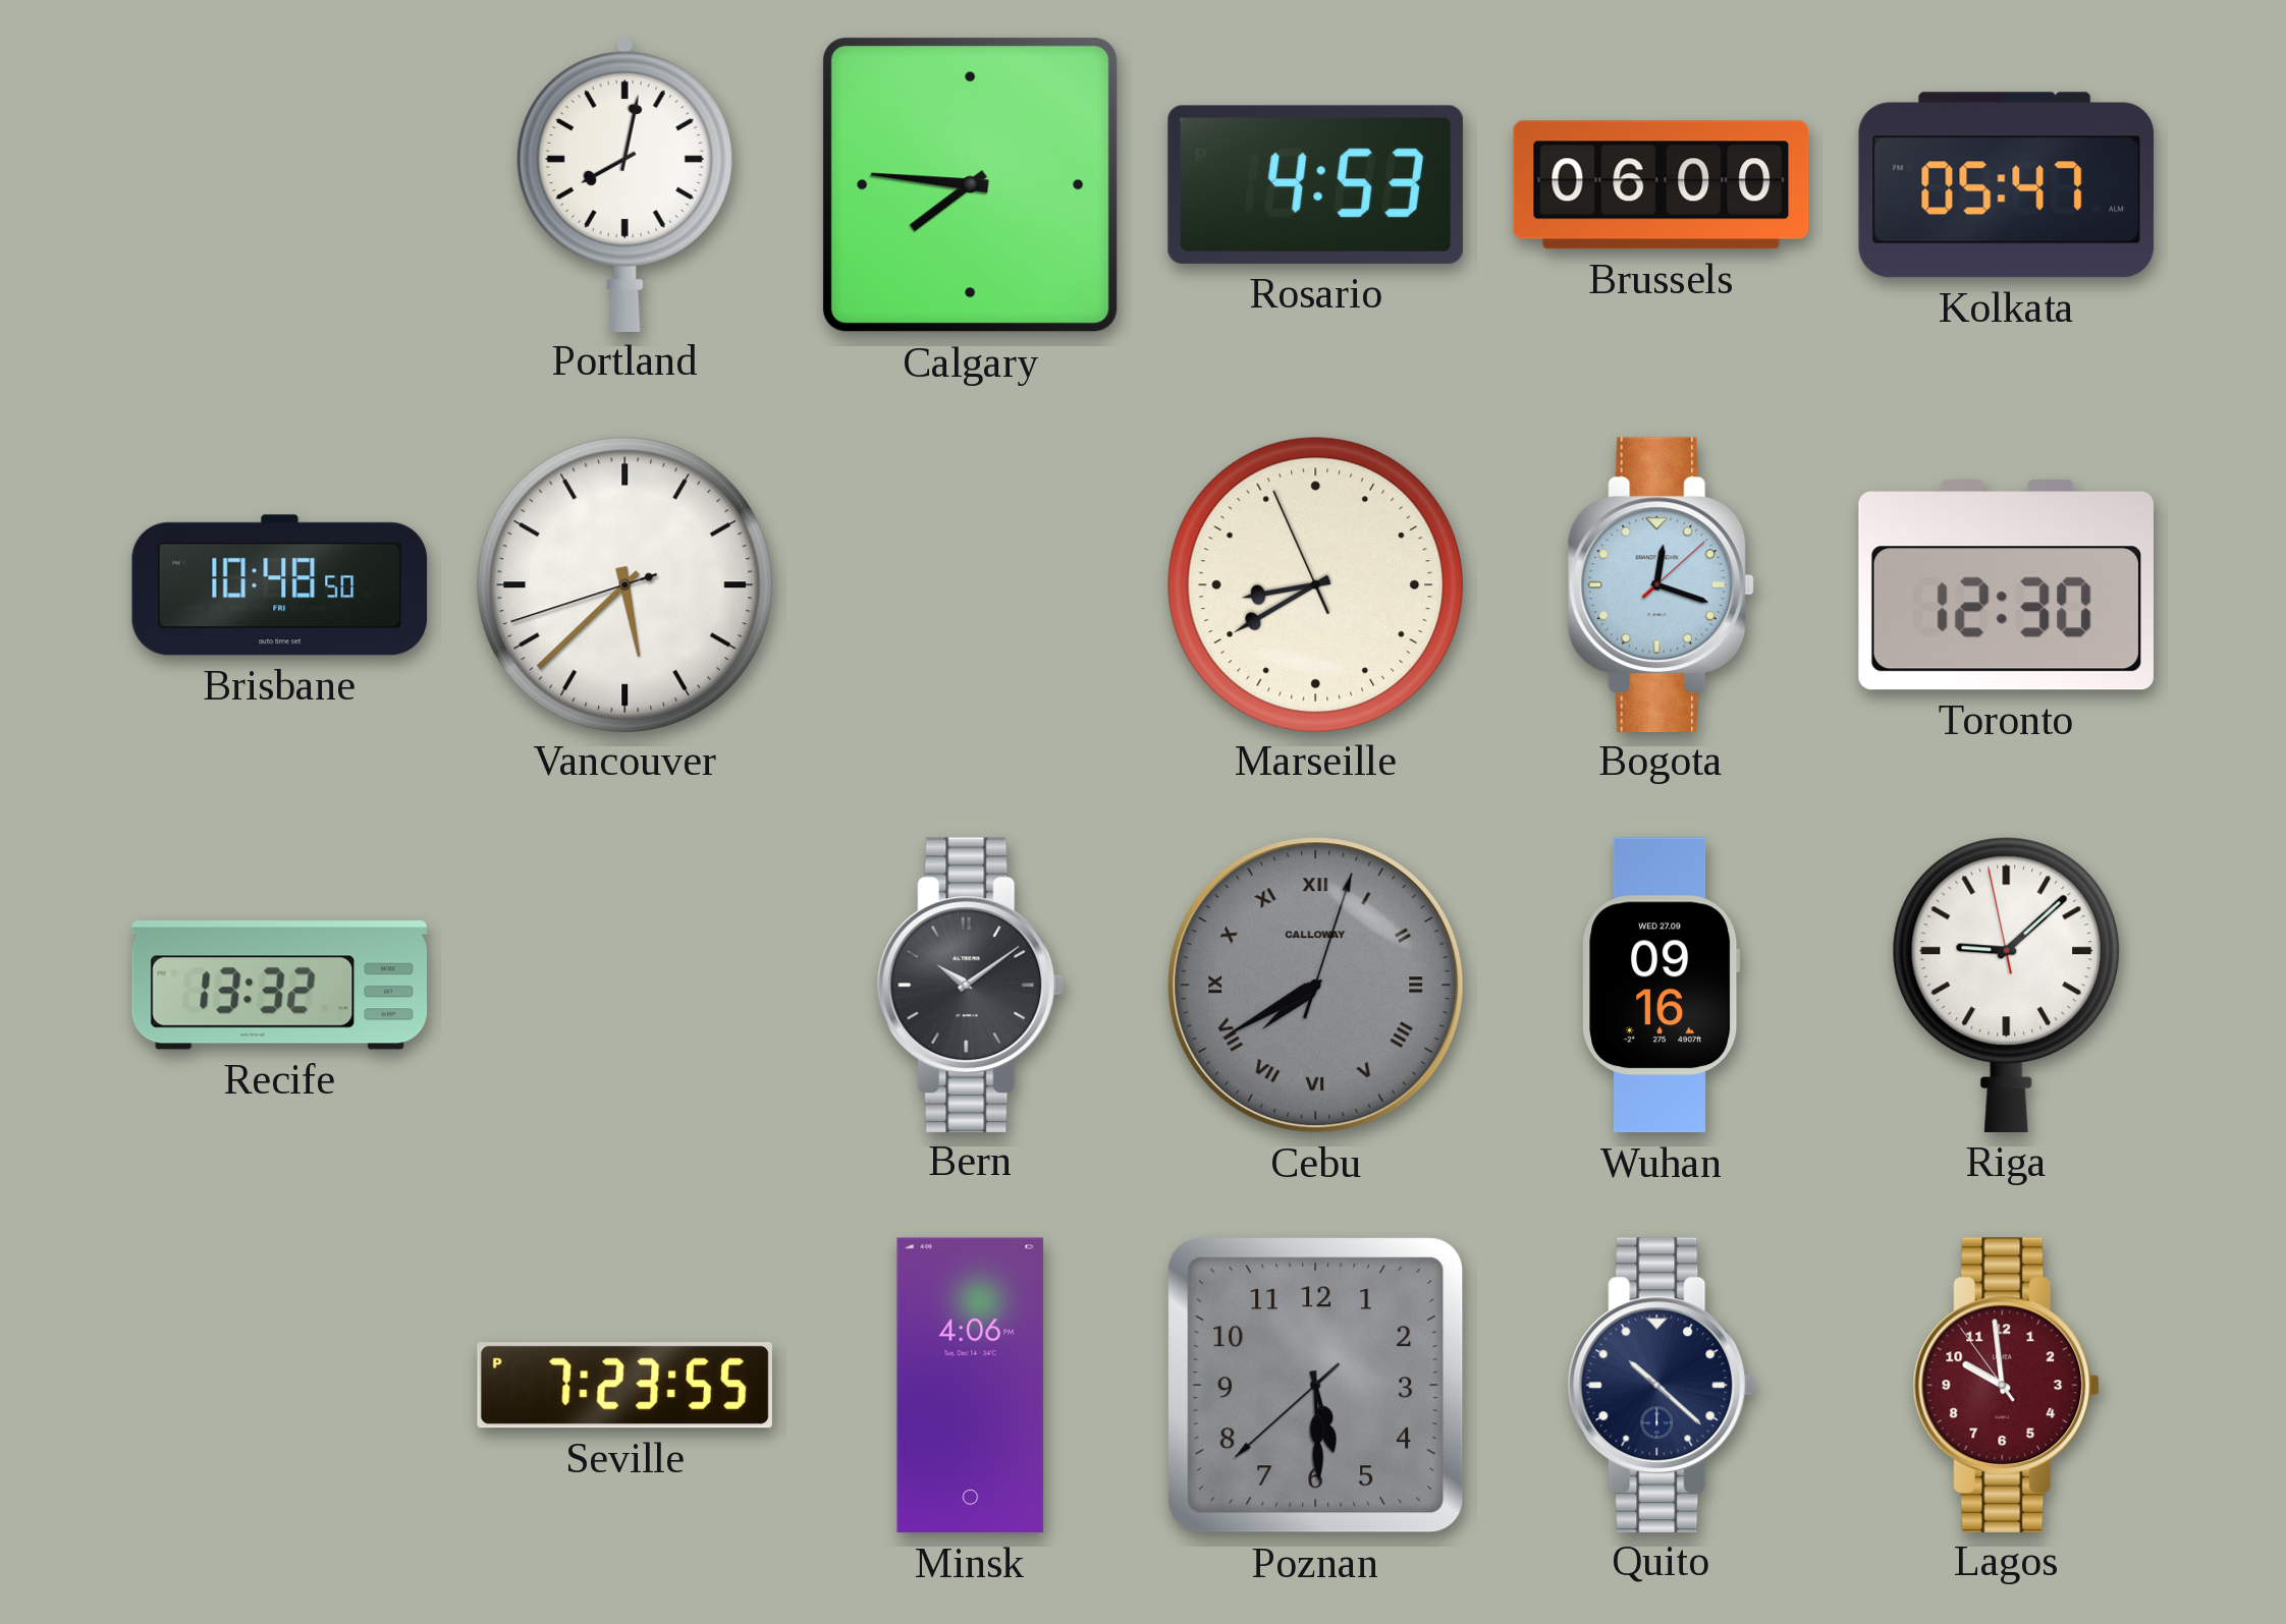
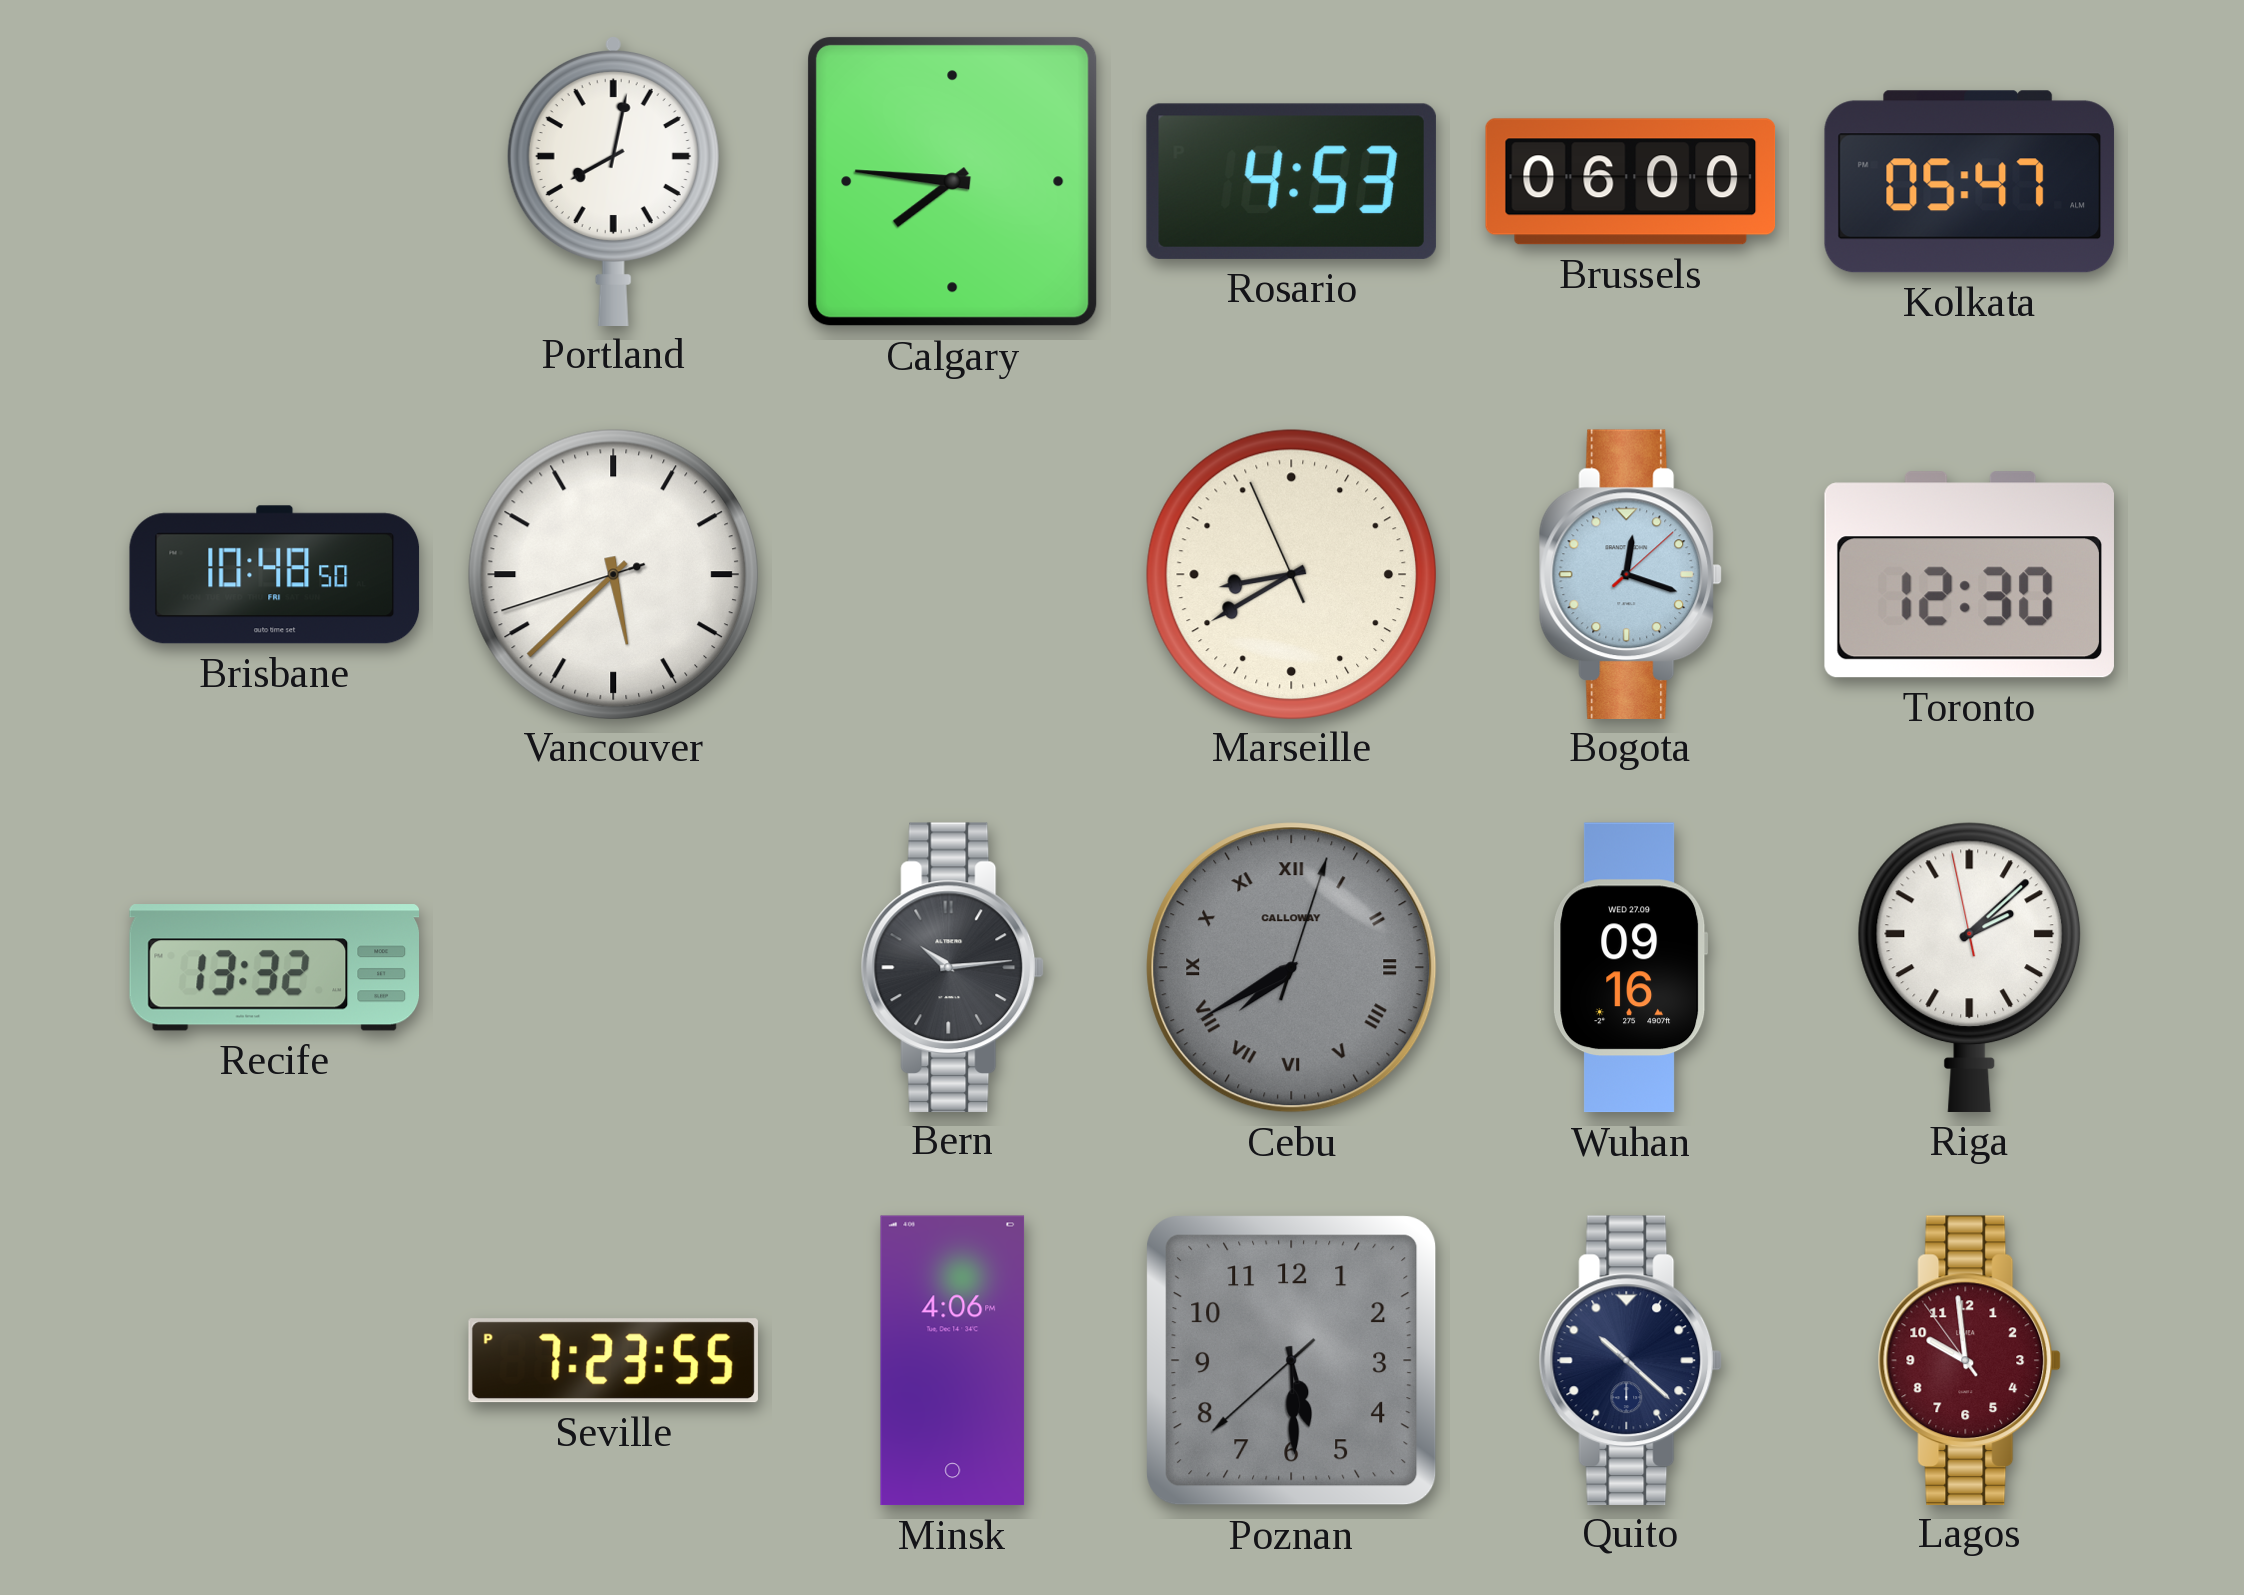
Bern: 10:09 -> 10:14
Riga: 9:07 -> 2:07
